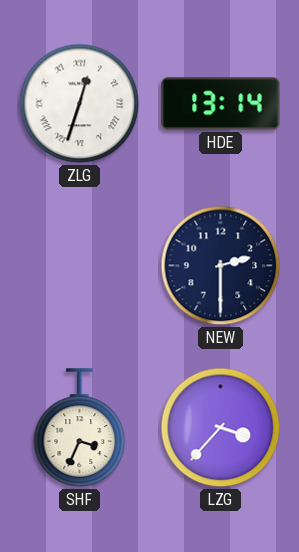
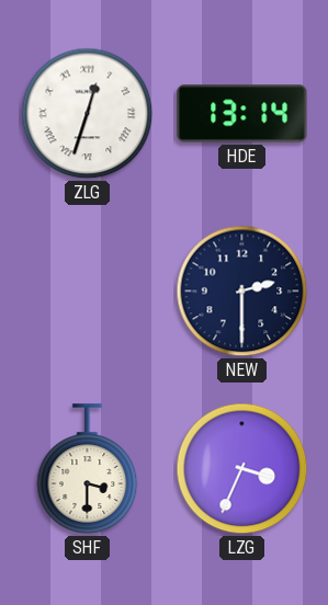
SHF: 3:34 -> 3:30
LZG: 3:37 -> 3:34
